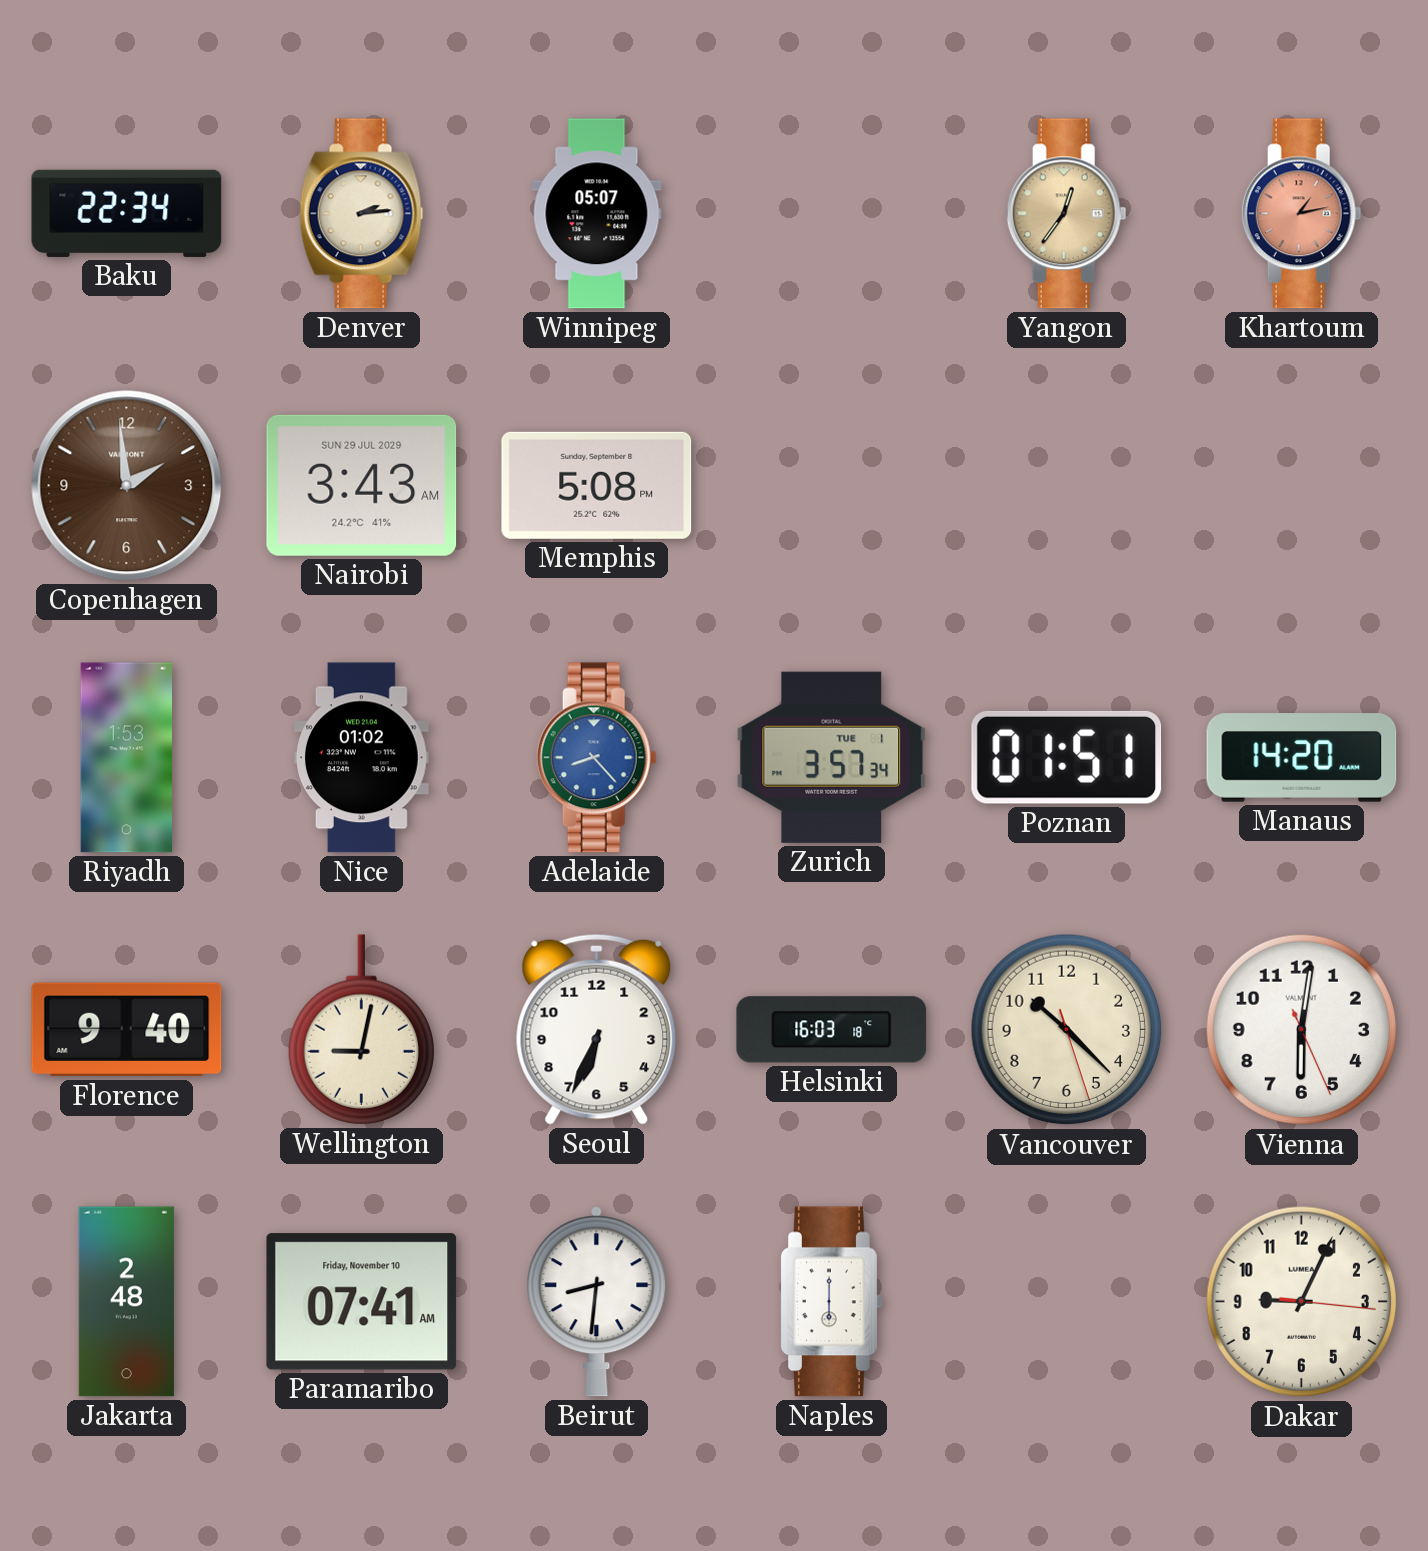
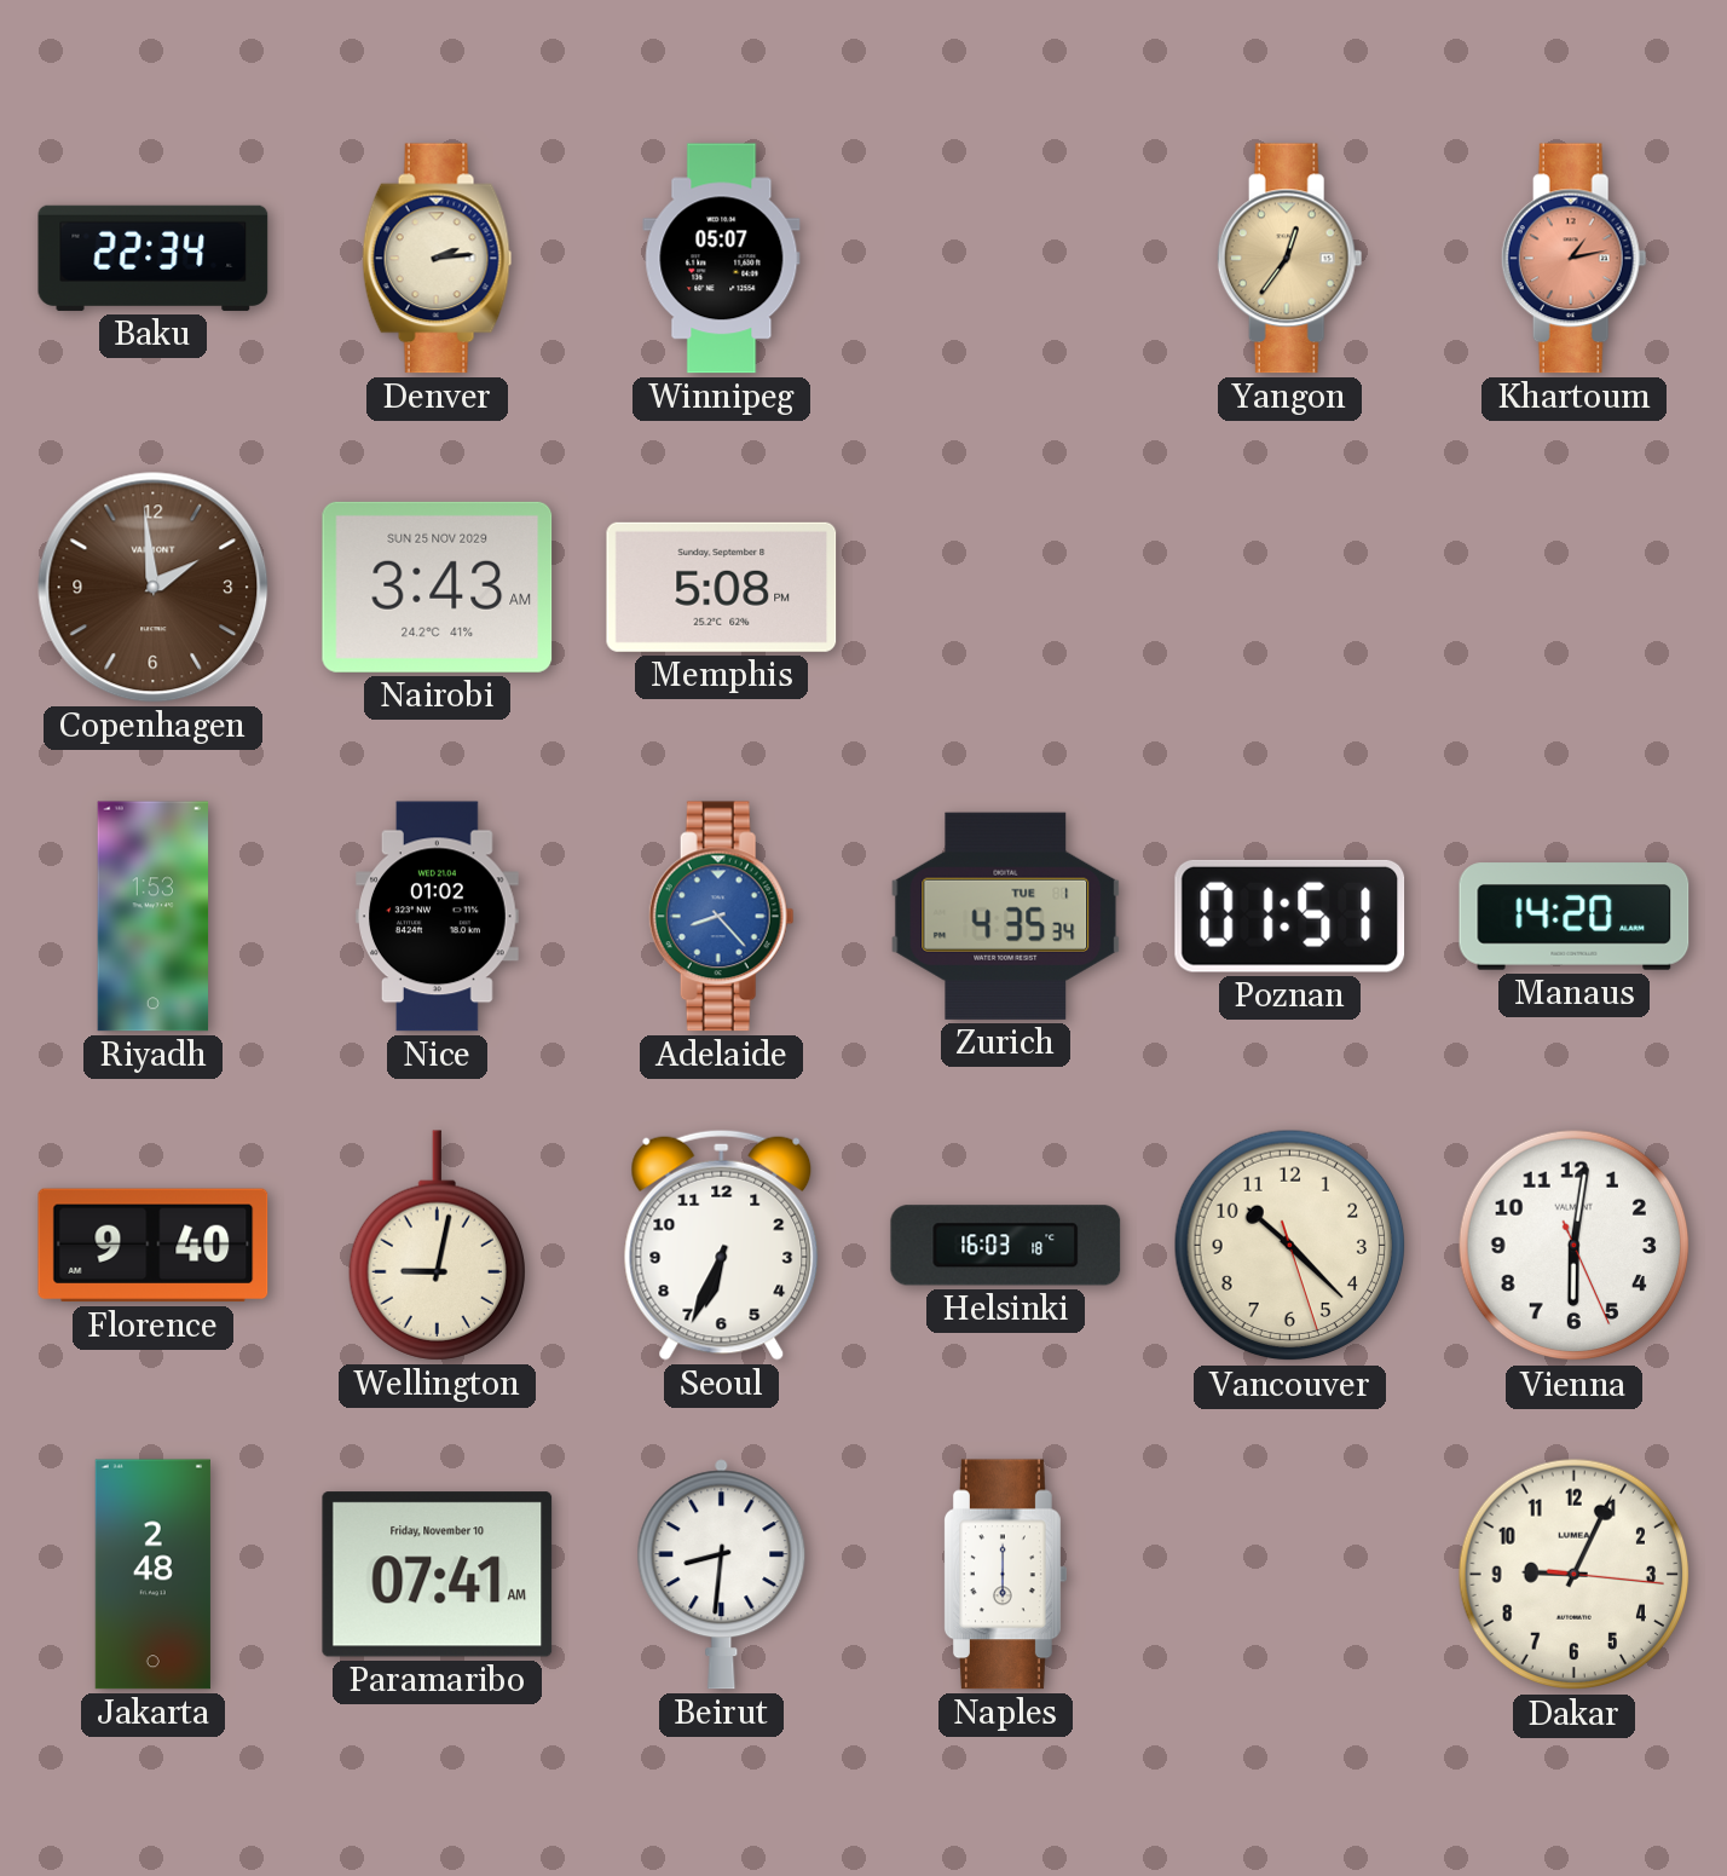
Nairobi date: SUN 29 JUL 2029 -> SUN 25 NOV 2029
Zurich: 3:57 -> 4:35
